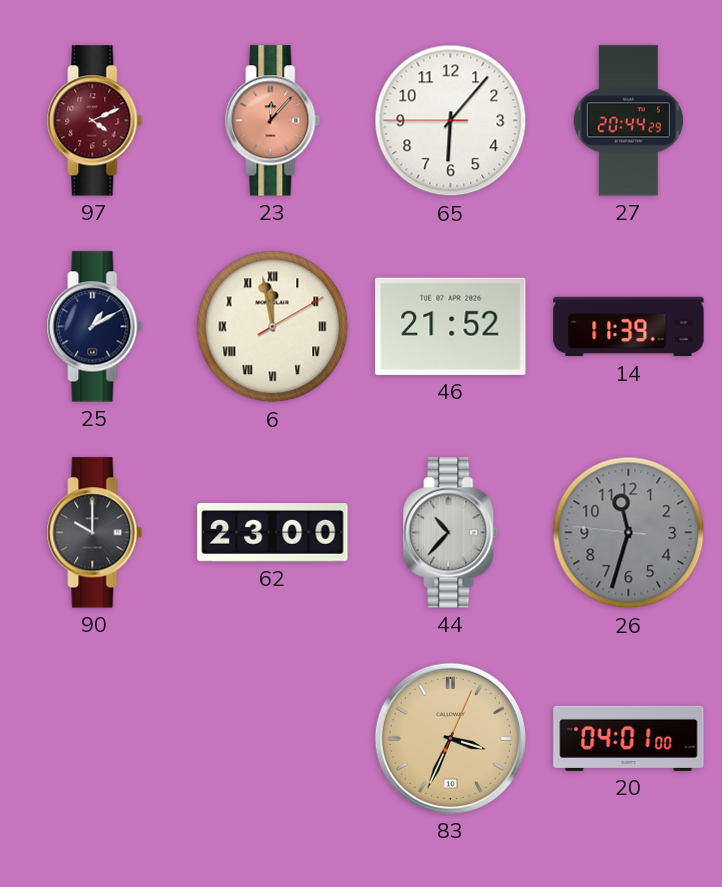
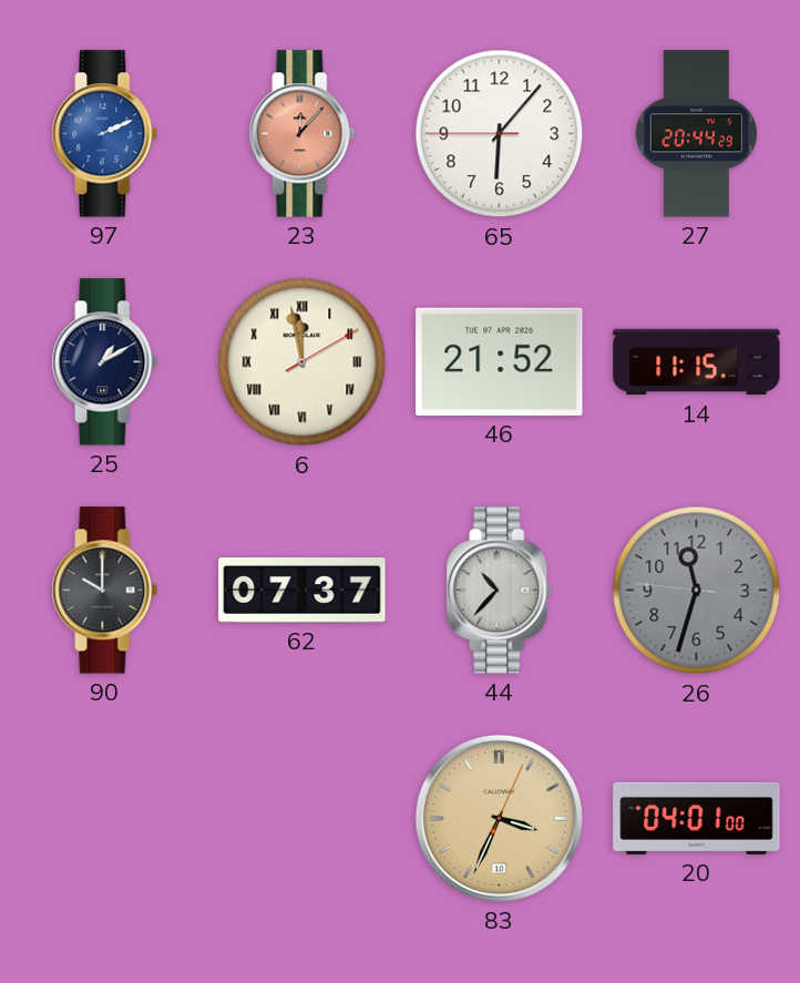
97: 4:11 -> 2:11
97 dial: burgundy -> blue
14: 11:39 -> 11:15
62: 23:00 -> 07:37
